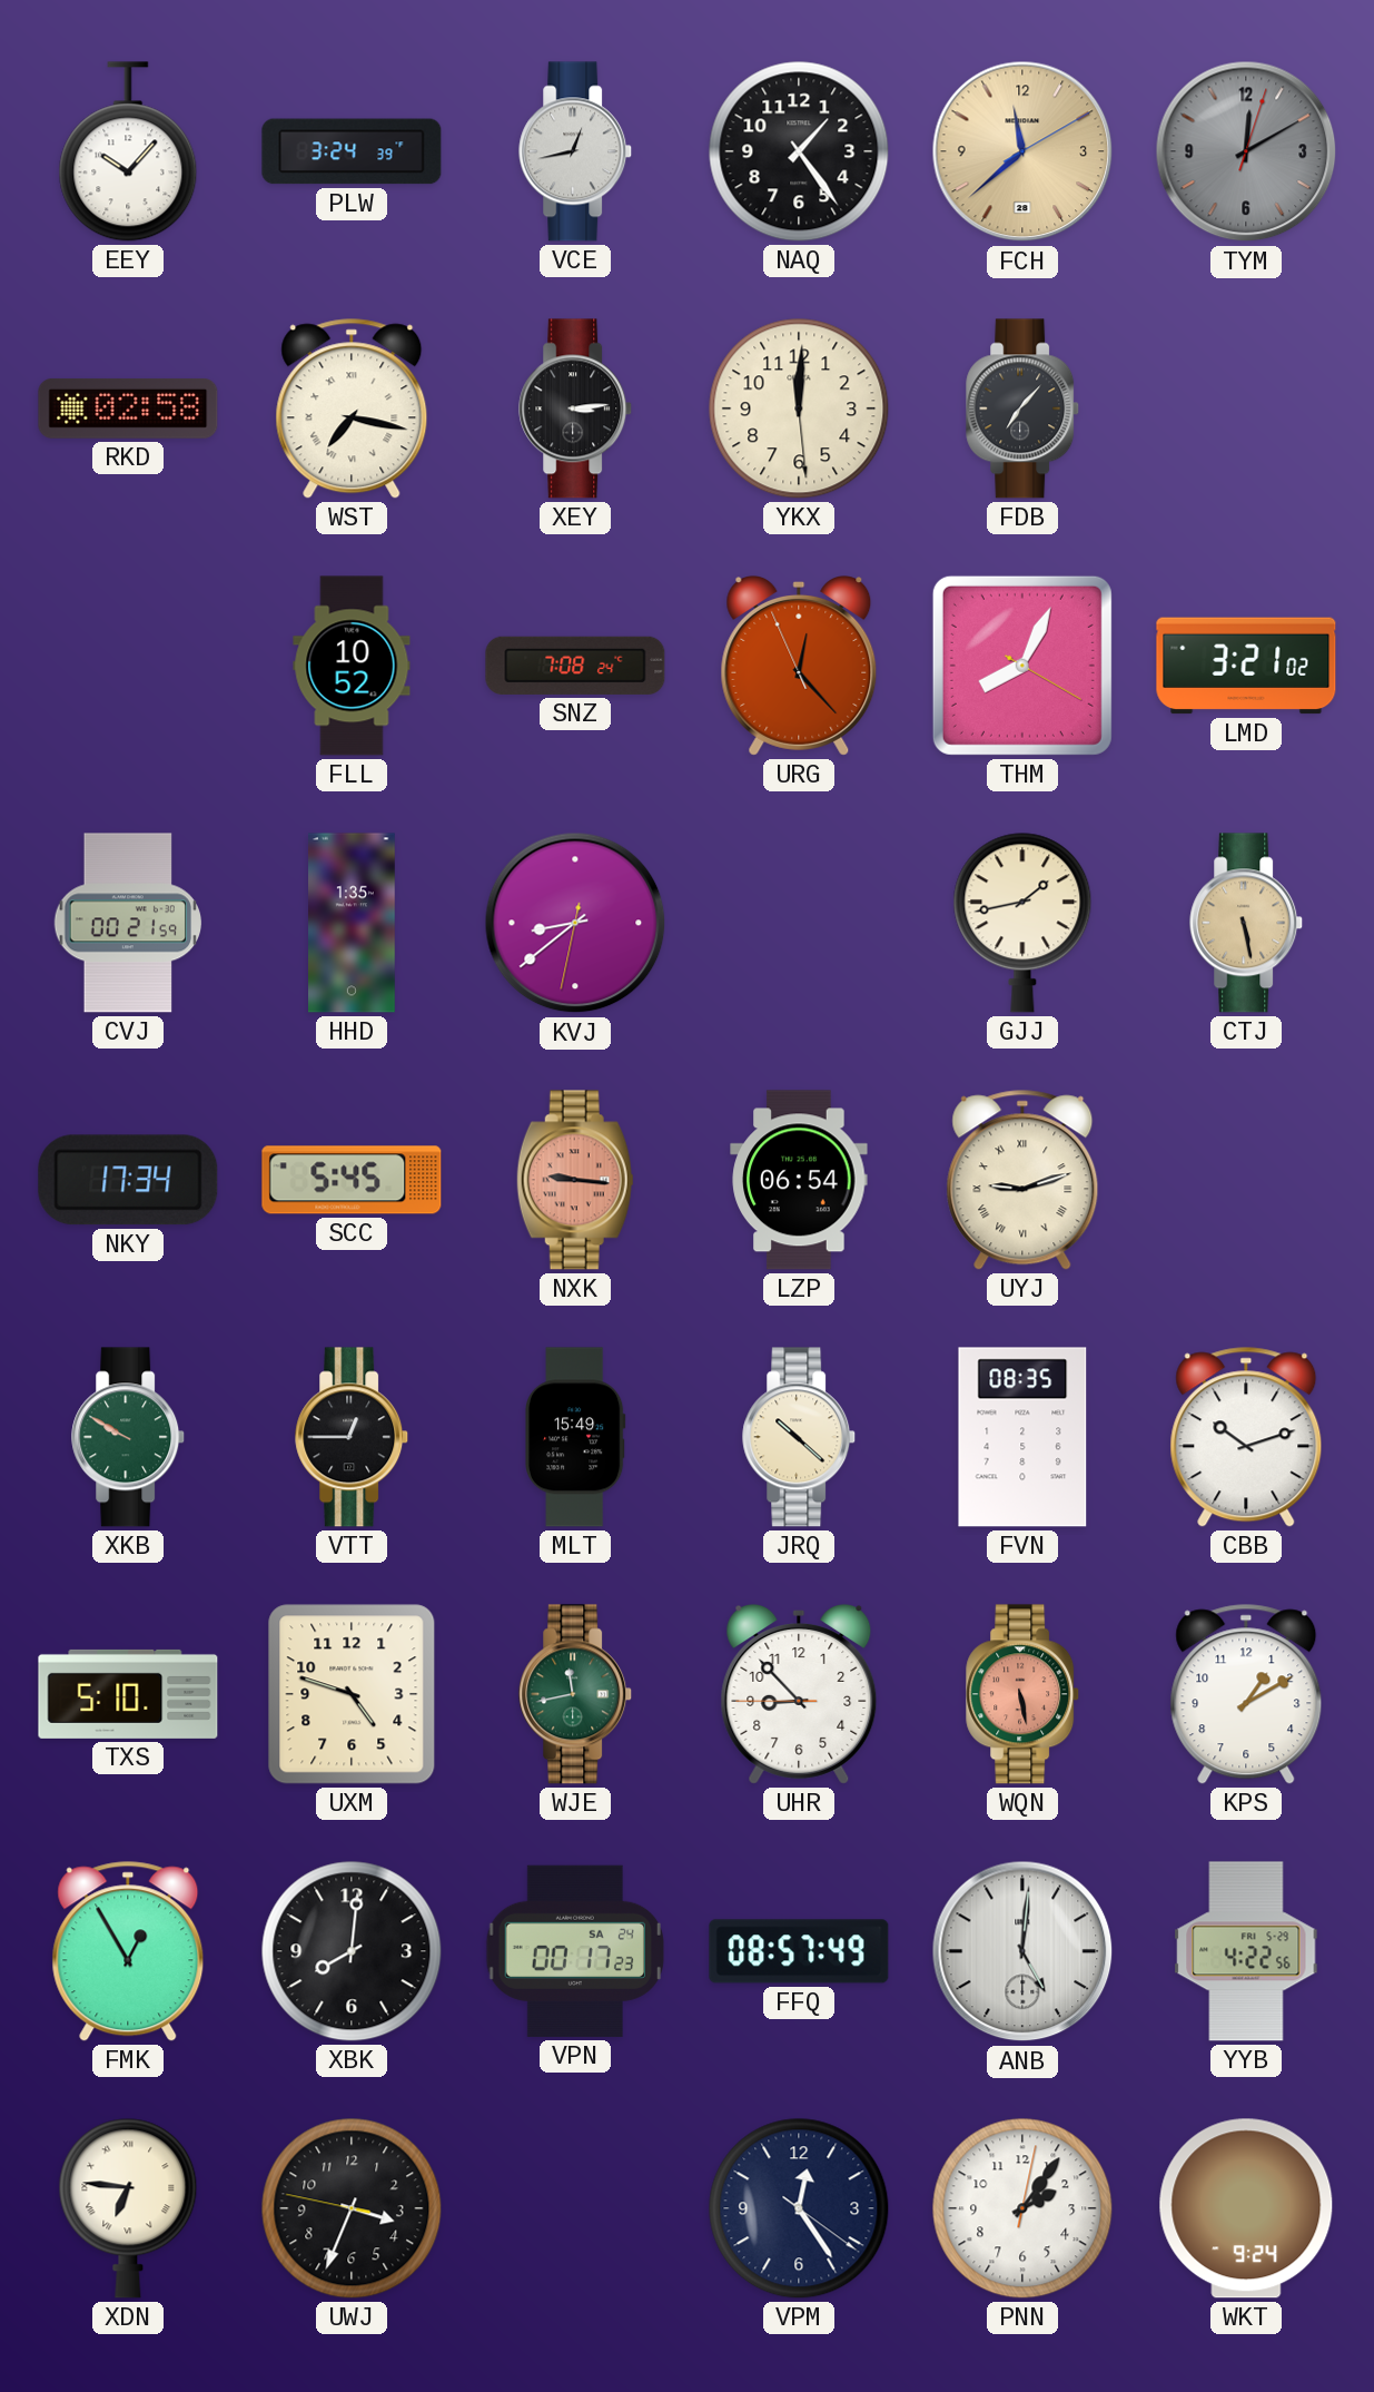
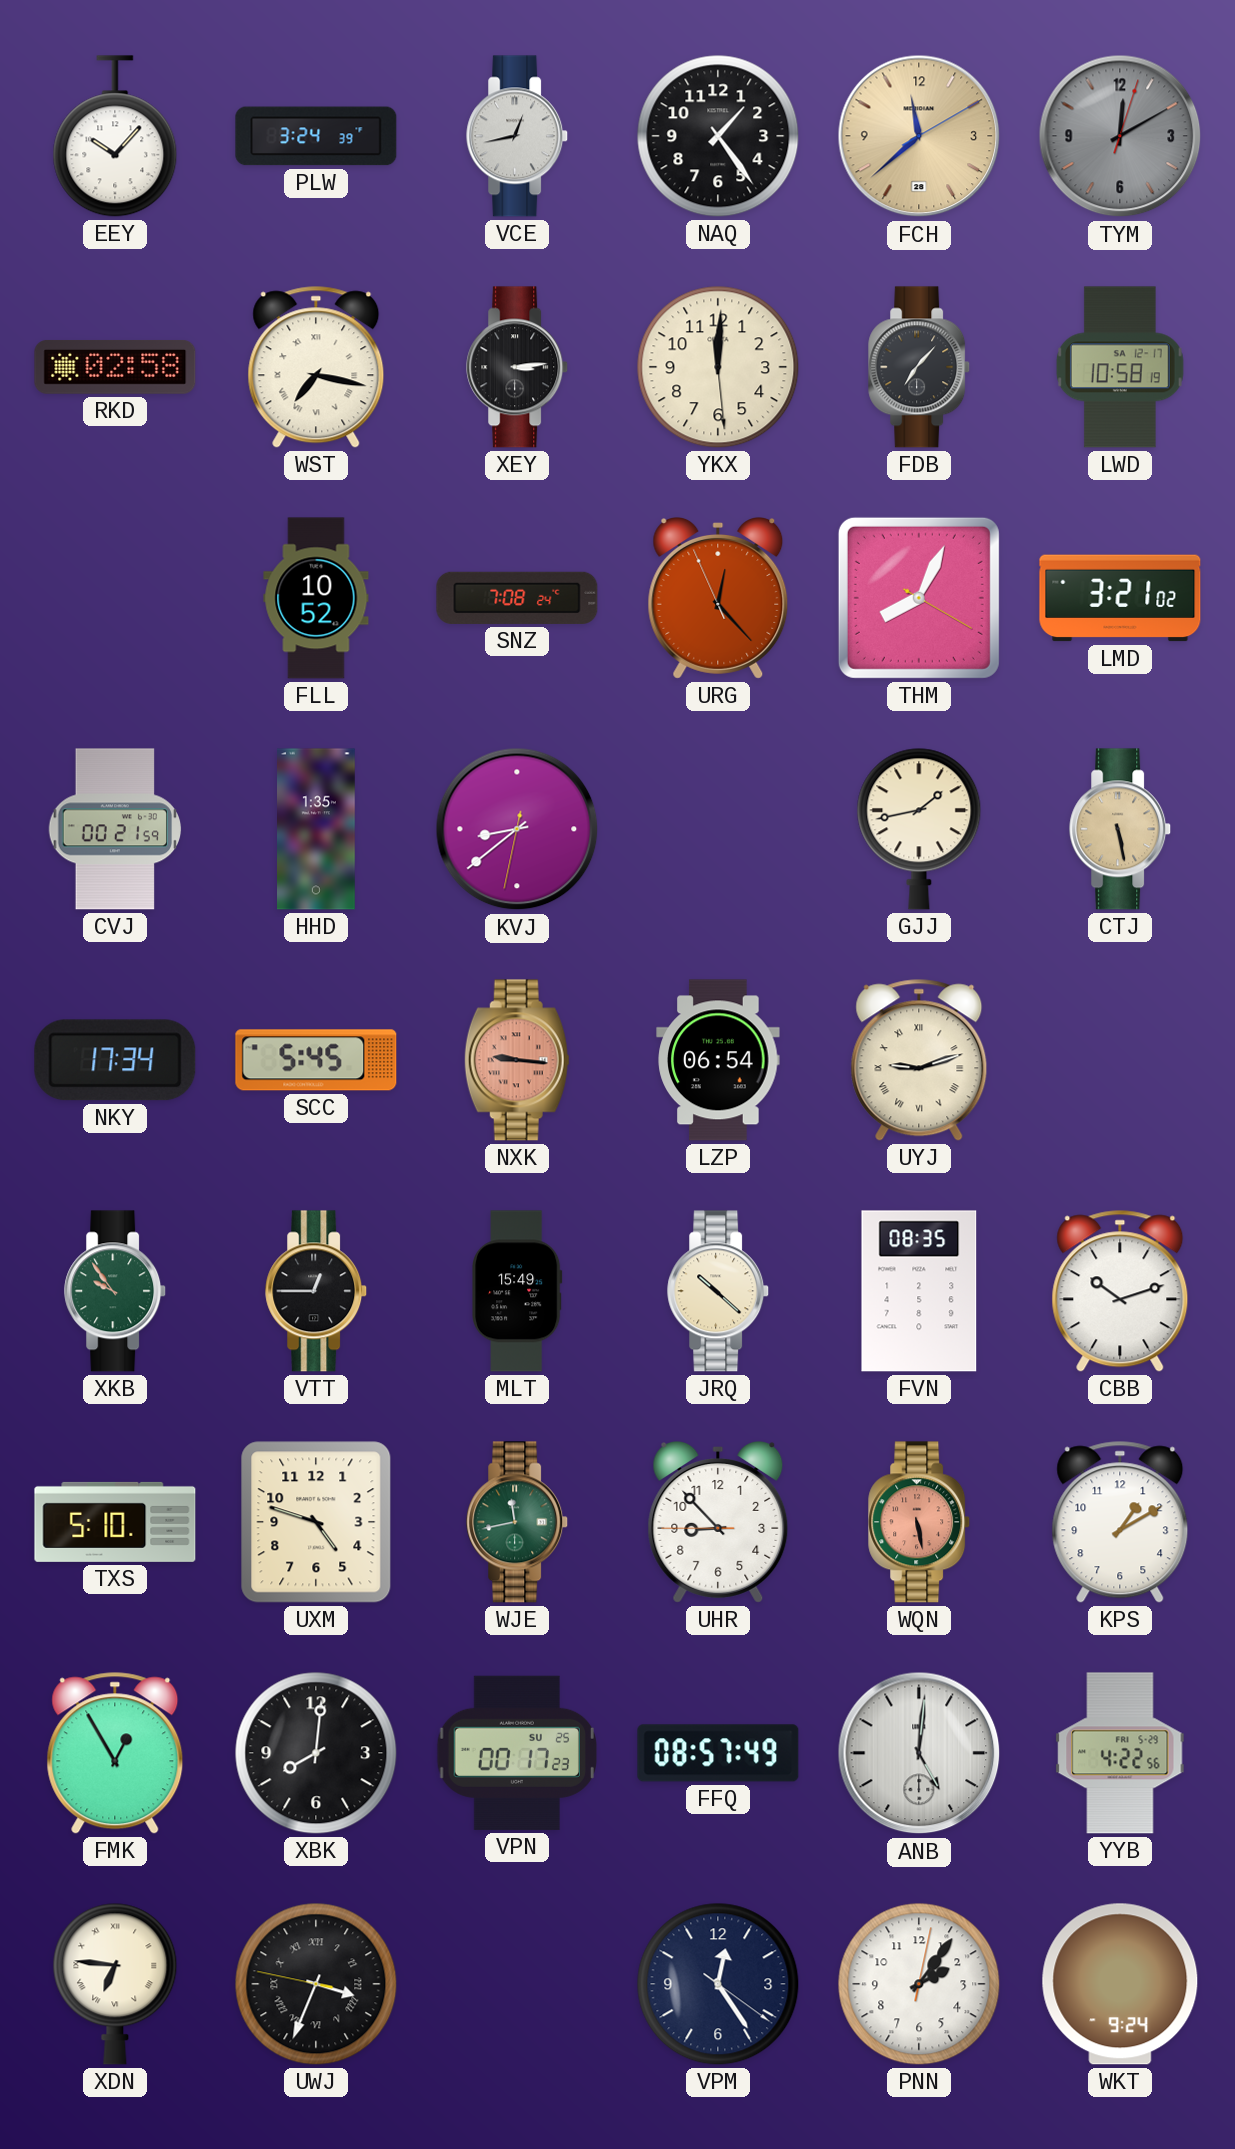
LWD: none -> 10:58
XKB: 9:50 -> 9:54
VPN date: SA 24 -> SU 25
UWJ numerals: Arabic -> Roman
